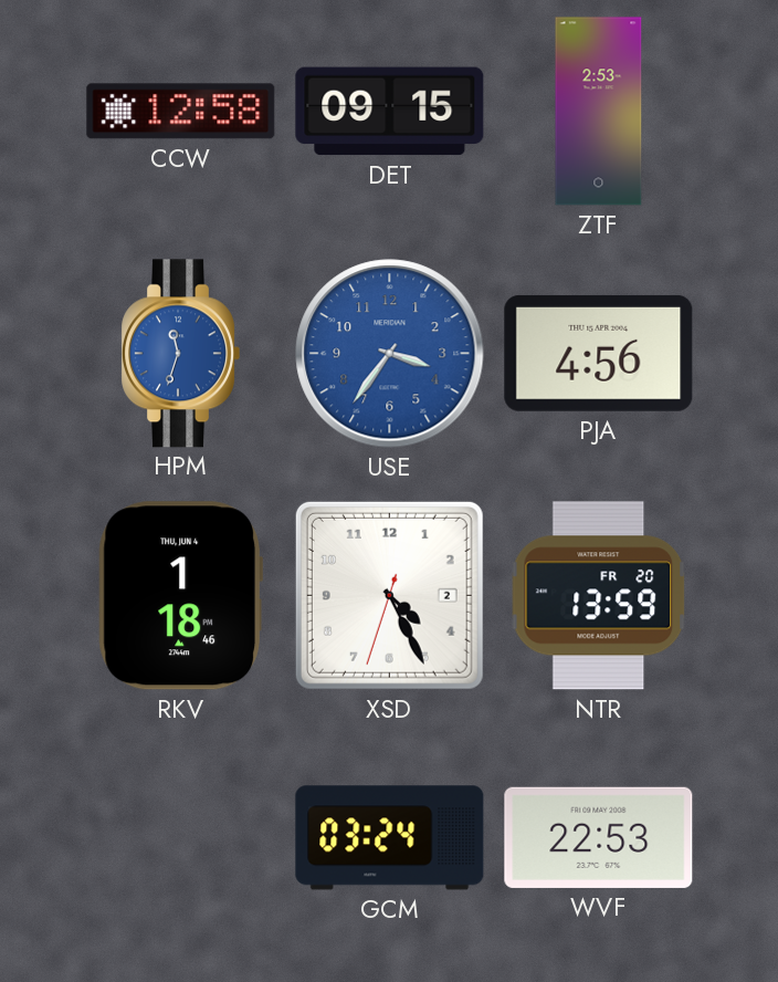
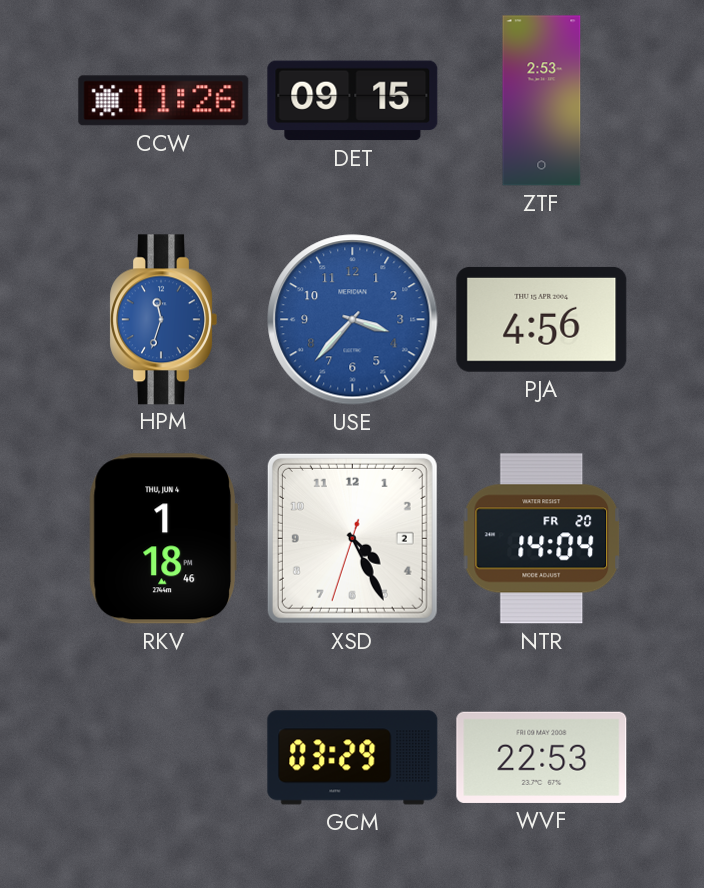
CCW: 12:58 -> 11:26
USE: 3:36 -> 3:37
NTR: 13:59 -> 14:04
GCM: 03:24 -> 03:29
